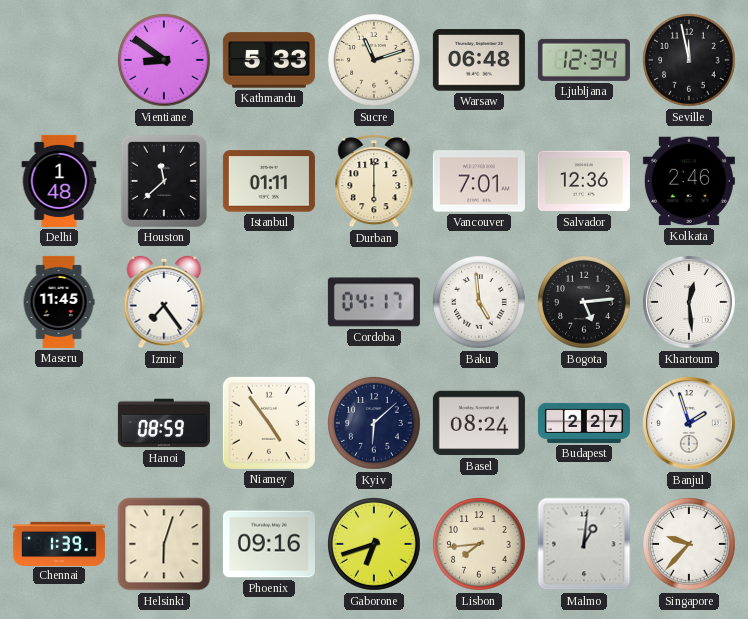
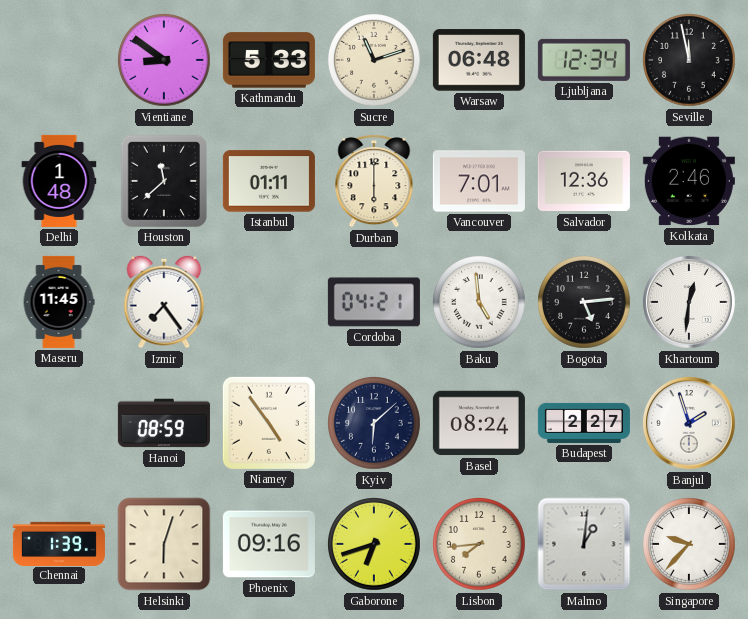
Cordoba: 04:17 -> 04:21
Khartoum: 12:29 -> 12:31
